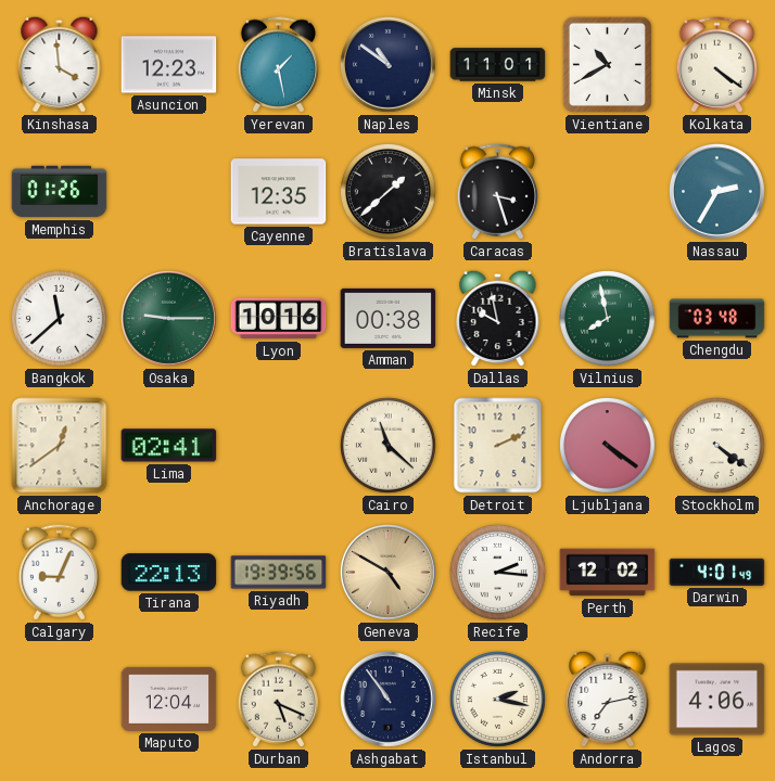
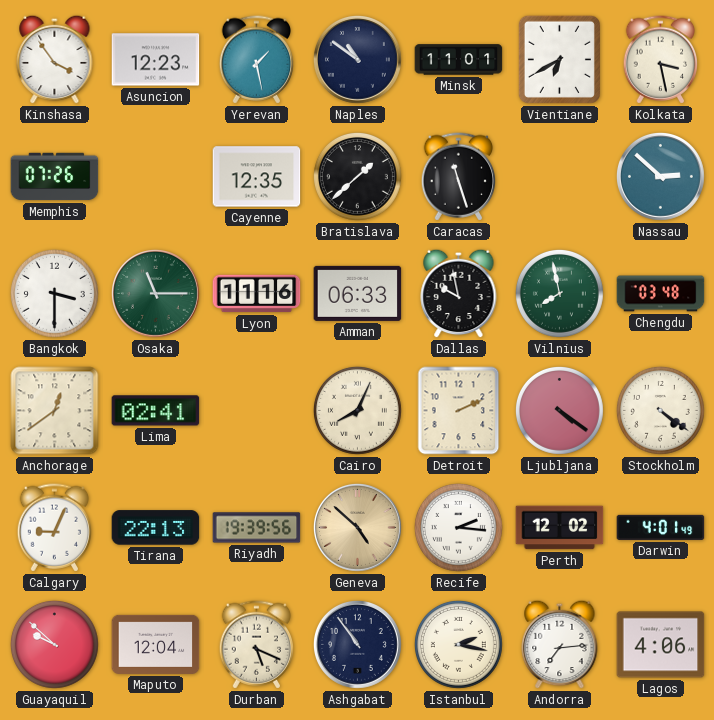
Kinshasa: 3:59 -> 3:54
Vientiane: 10:40 -> 6:40
Kolkata: 4:21 -> 3:28
Memphis: 01:26 -> 07:26
Caracas: 3:27 -> 11:27
Nassau: 2:35 -> 2:52
Bangkok: 11:38 -> 3:30
Osaka: 9:15 -> 11:15
Lyon: 10:16 -> 11:16
Amman: 00:38 -> 06:33
Cairo: 11:22 -> 8:04
Geneva: 4:50 -> 4:52
Guayaquil: none -> 9:52
Andorra: 7:13 -> 7:14
